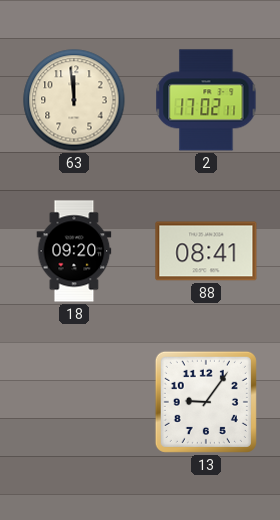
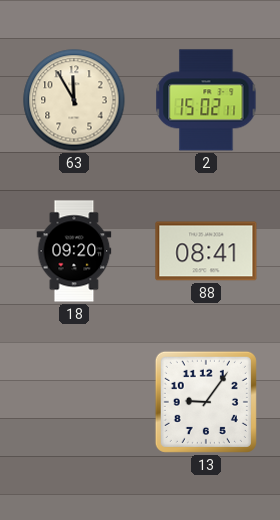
63: 11:59 -> 11:55
2: 17:02 -> 15:02
